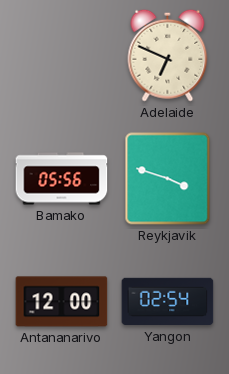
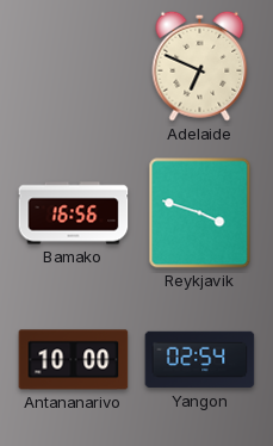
Bamako: 05:56 -> 16:56
Antananarivo: 12:00 -> 10:00
